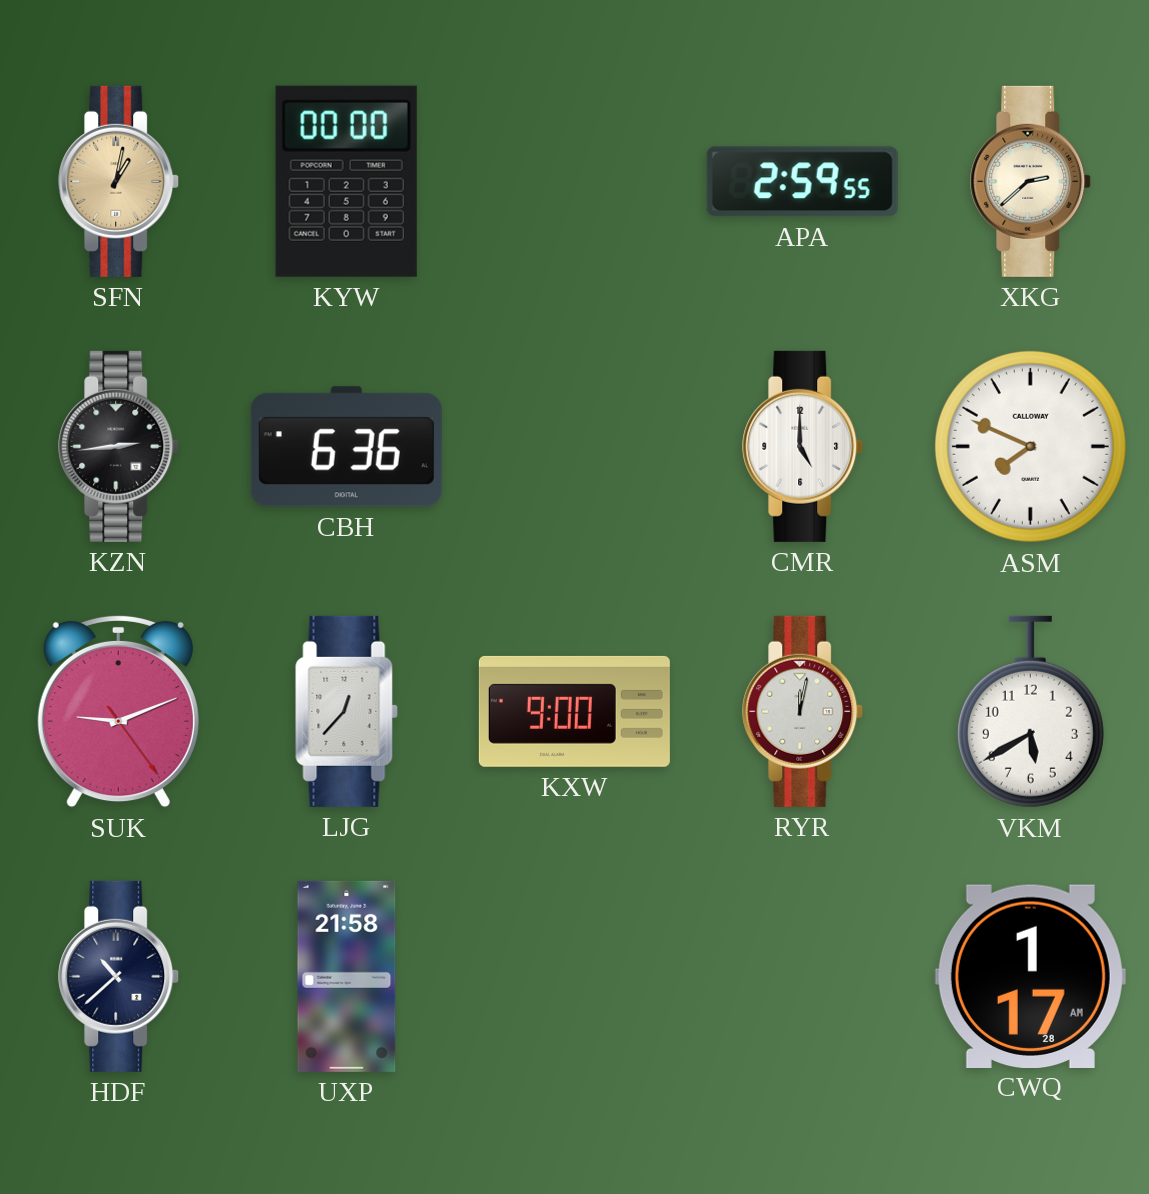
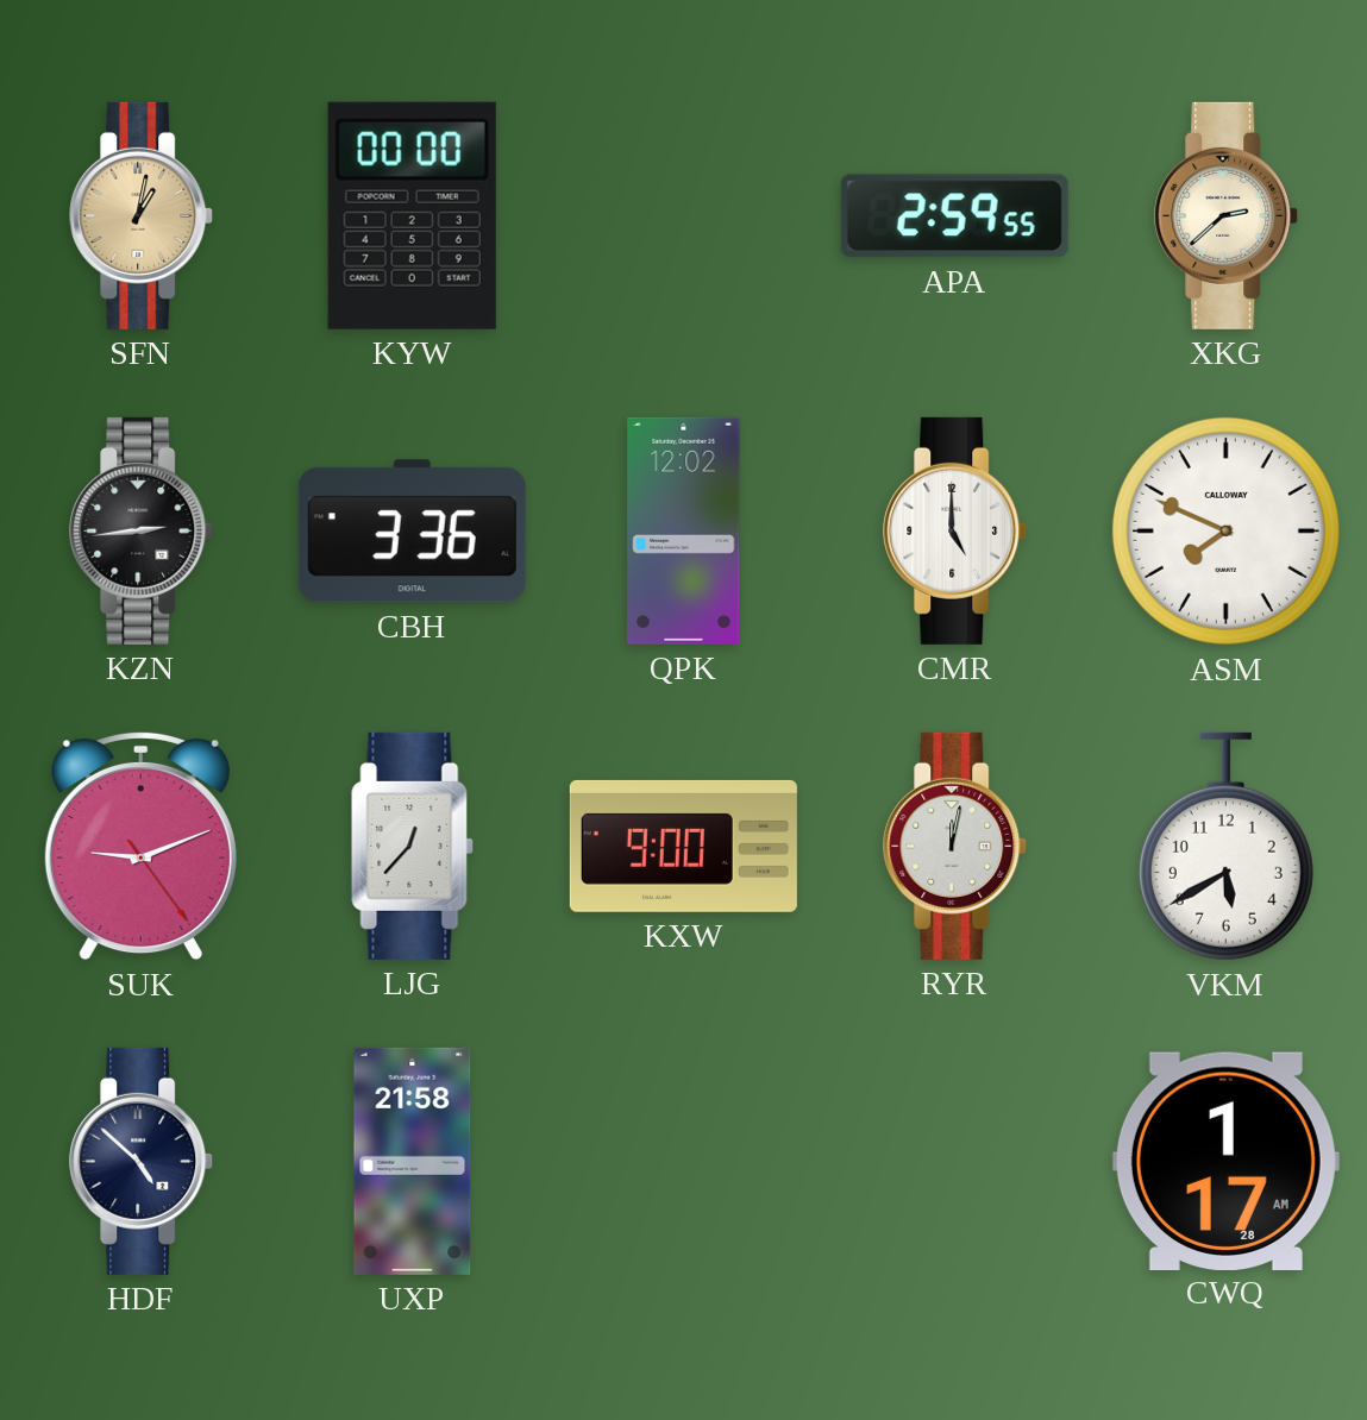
CBH: 6:36 -> 3:36
QPK: none -> 12:02
HDF: 10:38 -> 4:52
